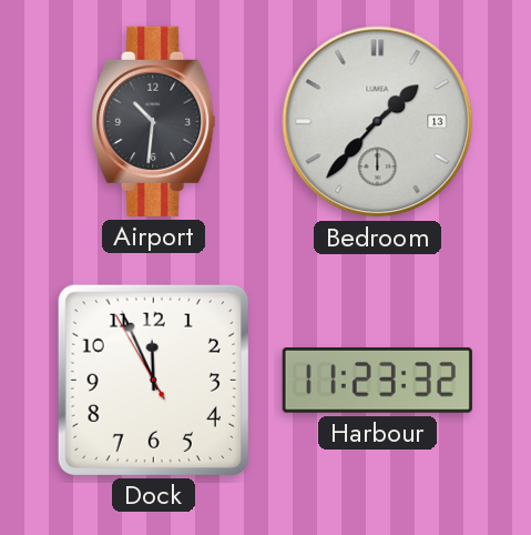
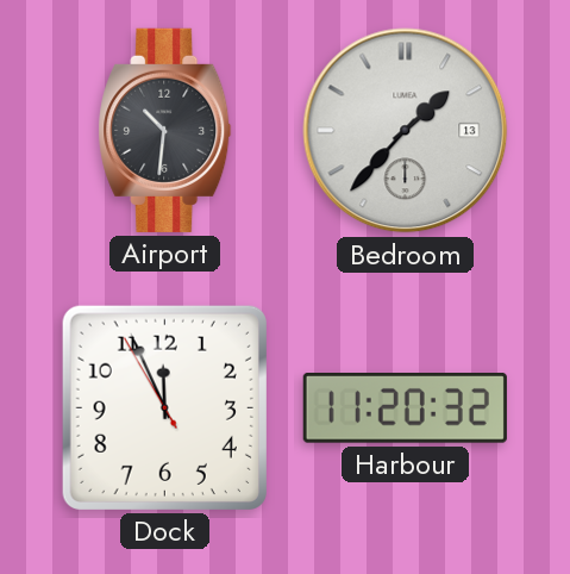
Harbour: 11:23 -> 11:20
